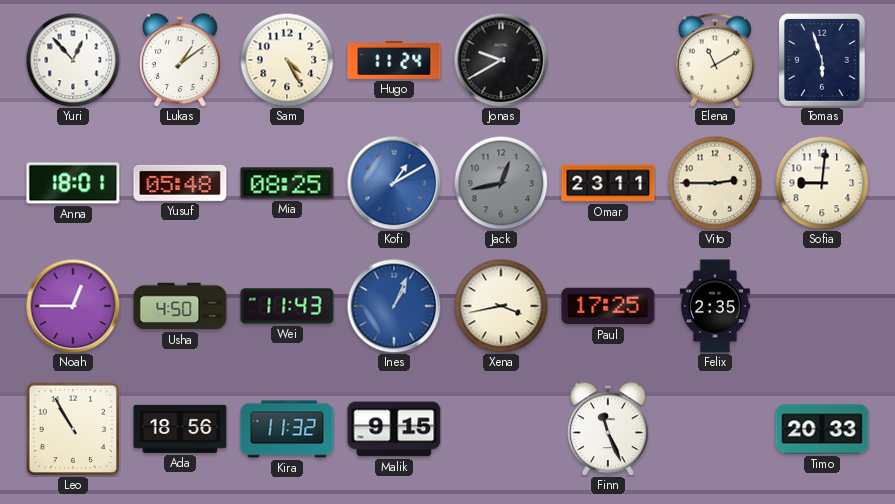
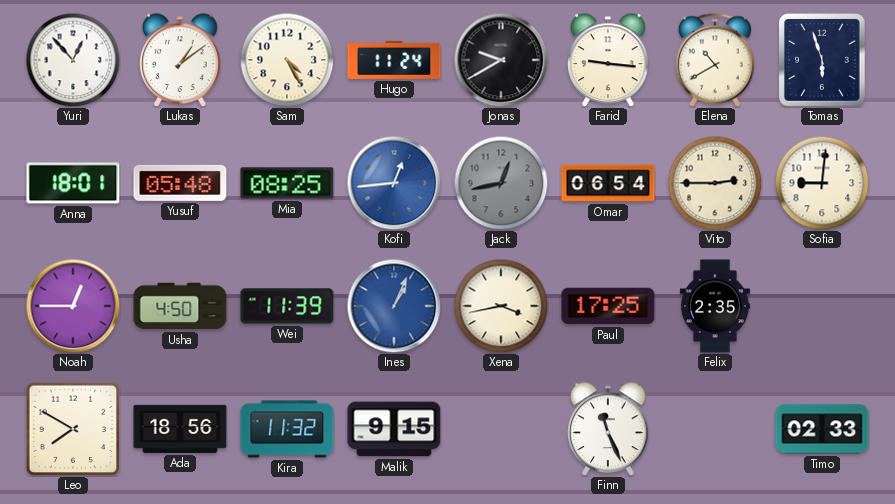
Farid: none -> 9:16
Elena: 11:10 -> 10:40
Kofi: 1:10 -> 12:44
Omar: 23:11 -> 06:54
Wei: 11:43 -> 11:39
Leo: 10:55 -> 7:50
Timo: 20:33 -> 02:33
